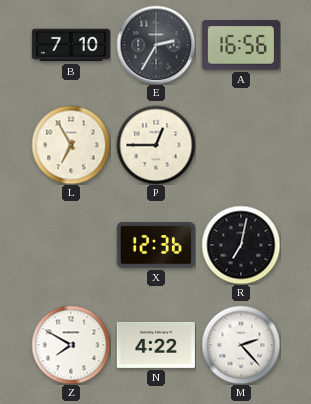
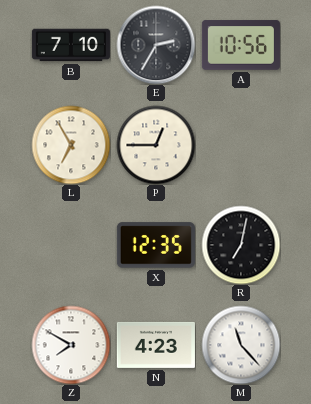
A: 16:56 -> 10:56
X: 12:36 -> 12:35
N: 4:22 -> 4:23
M: 2:23 -> 11:23
